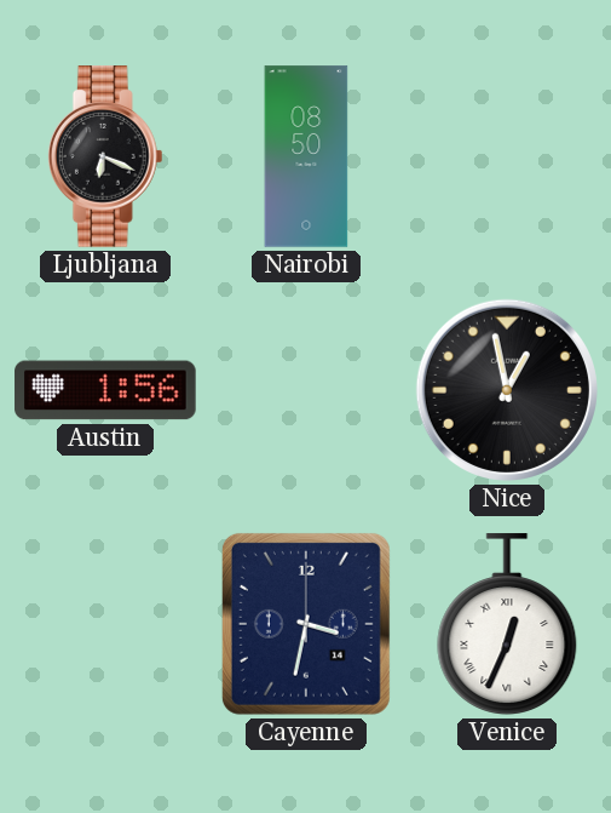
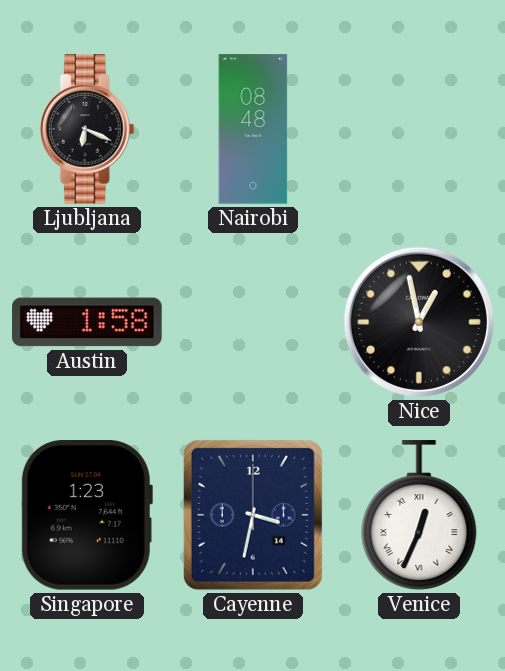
Nairobi: 08:50 -> 08:48
Austin: 1:56 -> 1:58
Singapore: none -> 1:23
